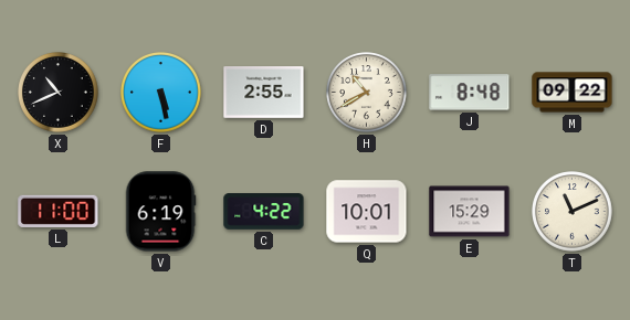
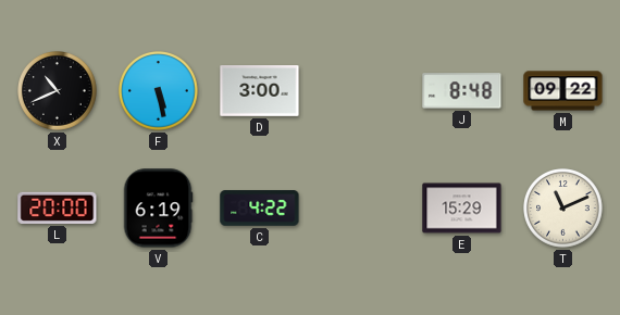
D: 2:55 -> 3:00
H: 10:40 -> none
L: 11:00 -> 20:00
Q: 10:01 -> none
